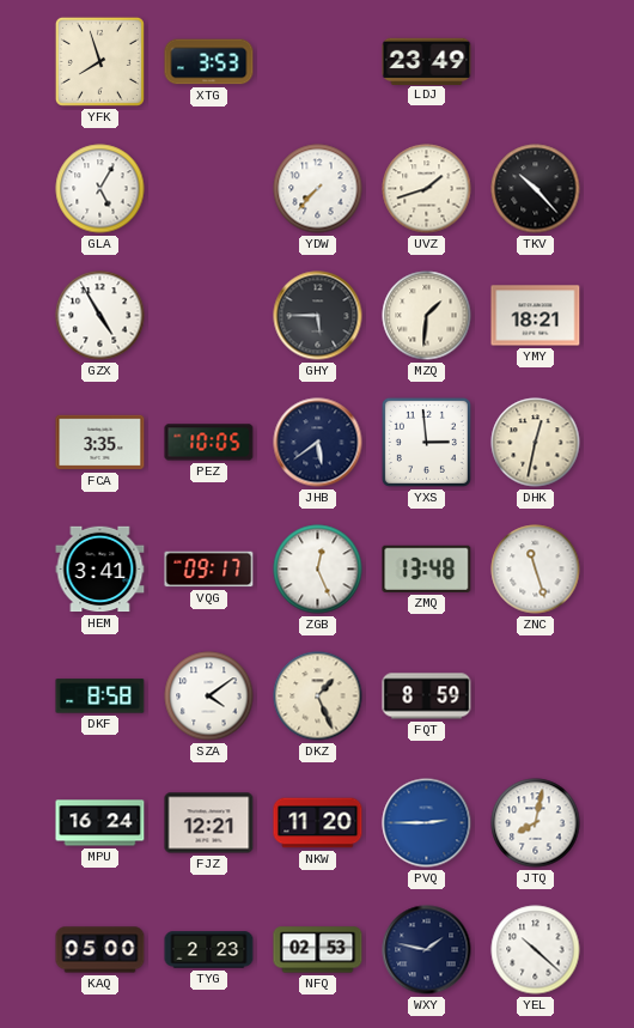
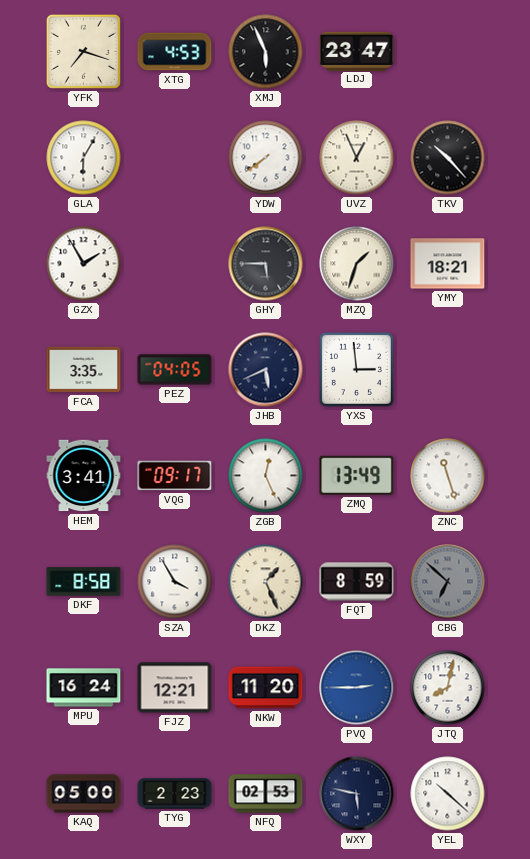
YFK: 7:57 -> 7:18
XTG: 3:53 -> 4:53
XMJ: none -> 5:56
LDJ: 23:49 -> 23:47
GLA: 5:05 -> 6:05
YDW: 7:37 -> 7:39
UVZ: 1:42 -> 12:56
GZX: 4:55 -> 1:55
MZQ: 1:31 -> 1:33
PEZ: 10:05 -> 04:05
JHB: 5:39 -> 5:41
DHK: 12:32 -> none
ZMQ: 13:48 -> 13:49
SZA: 4:09 -> 3:55
CBG: none -> 6:52
WXY: 1:47 -> 5:47
